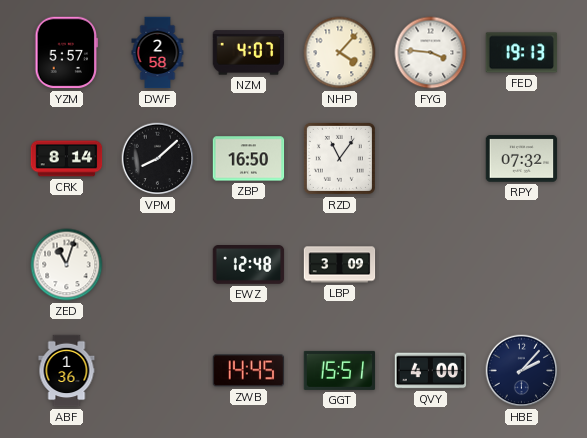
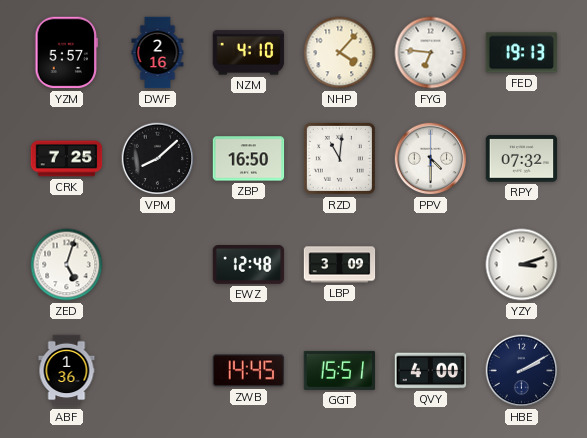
DWF: 2:58 -> 2:16
NZM: 4:07 -> 4:10
FYG: 3:46 -> 6:46
CRK: 8:14 -> 7:25
RZD: 11:06 -> 11:01
PPV: none -> 4:30
ZED: 11:03 -> 5:03
YZY: none -> 3:12
HBE: 2:07 -> 2:10
